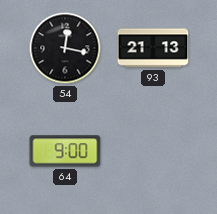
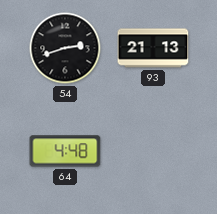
54: 12:17 -> 2:42
64: 9:00 -> 4:48
